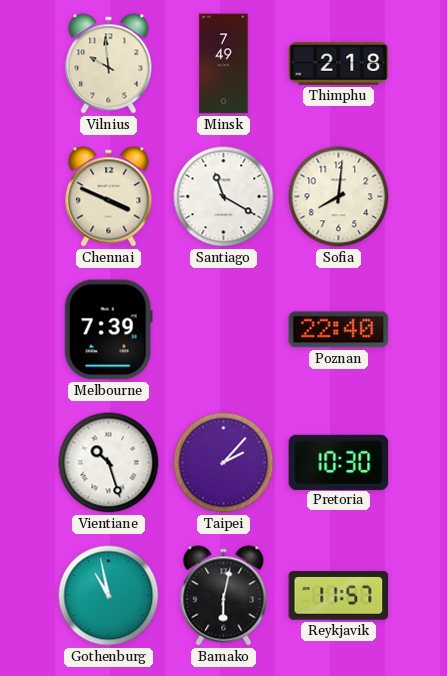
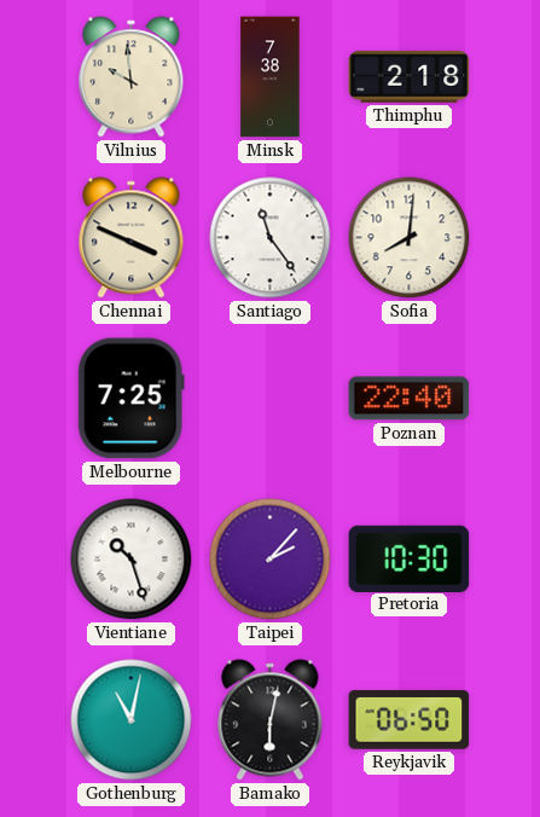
Minsk: 7:49 -> 7:38
Santiago: 11:20 -> 11:24
Melbourne: 7:39 -> 7:25
Gothenburg: 10:58 -> 11:02
Reykjavik: 11:57 -> 06:50
